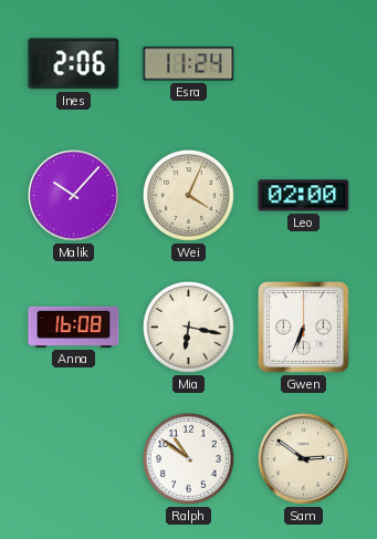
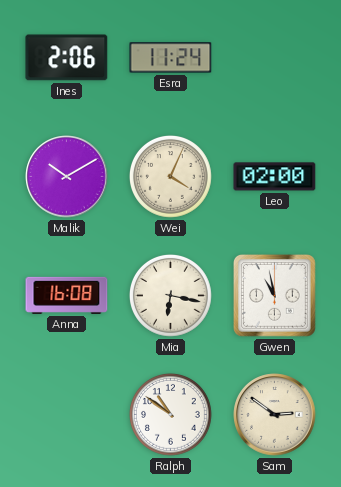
Malik: 10:07 -> 10:10
Gwen: 6:34 -> 10:58
